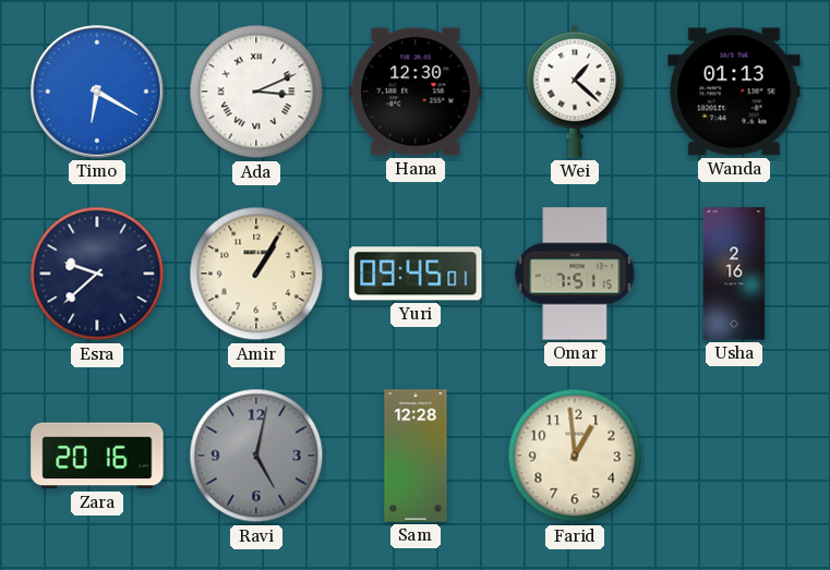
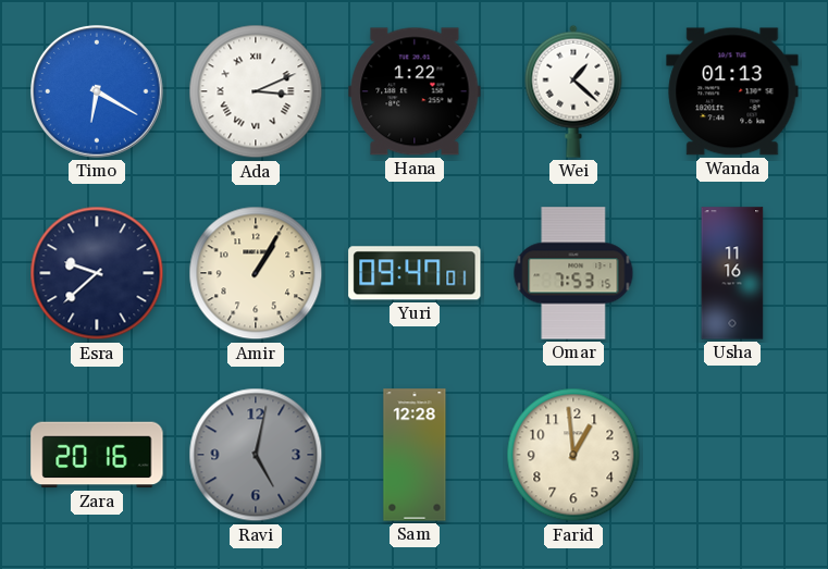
Hana: 12:30 -> 1:22
Yuri: 09:45 -> 09:47
Omar: 7:51 -> 7:53
Usha: 2:16 -> 11:16
